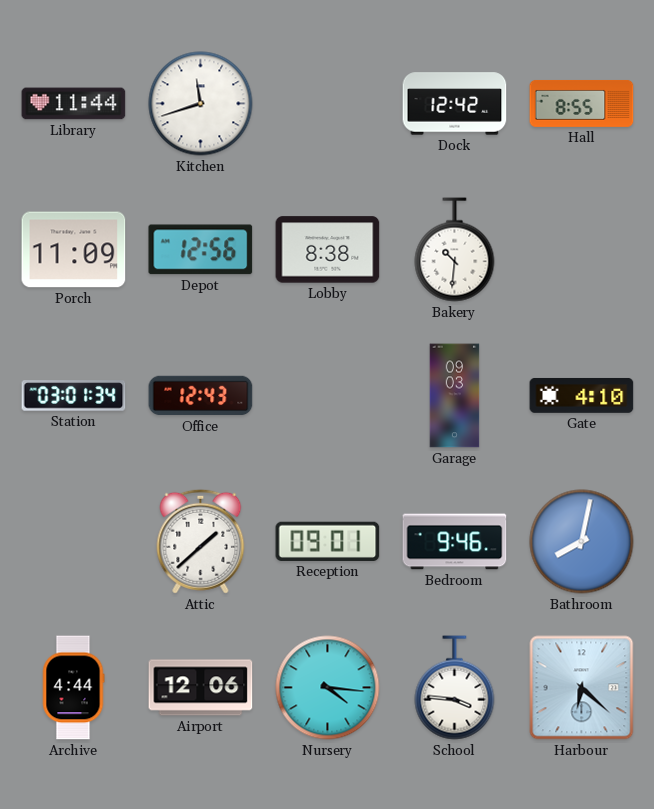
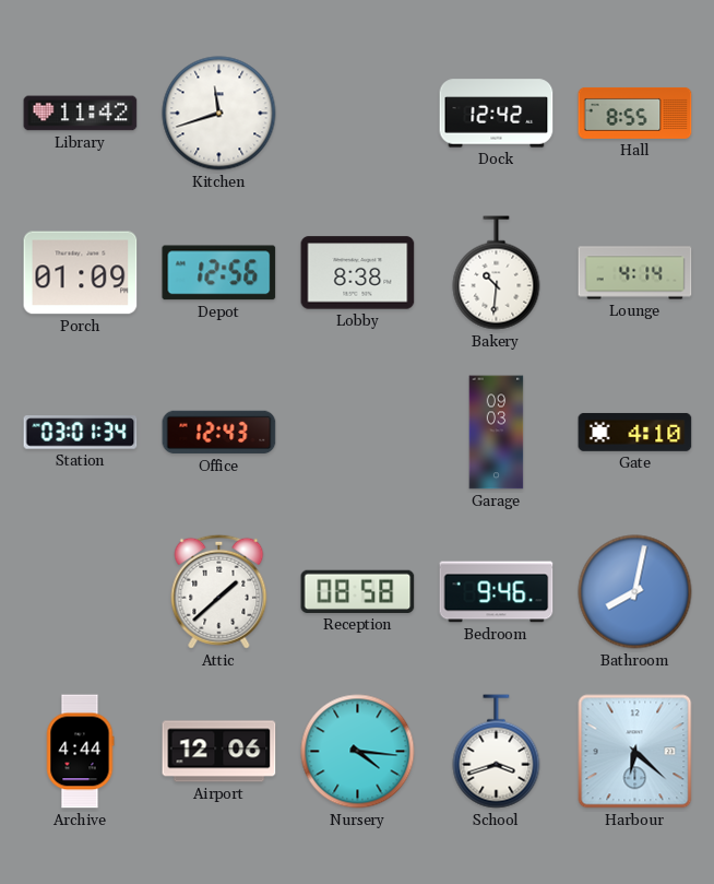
Library: 11:44 -> 11:42
Porch: 11:09 -> 01:09
Lounge: none -> 4:14
Reception: 09:01 -> 08:58
School: 3:46 -> 3:42
